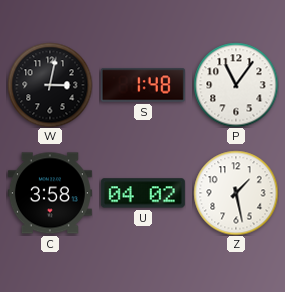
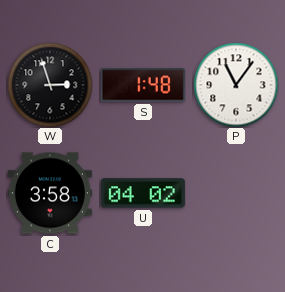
W: 3:02 -> 2:57
Z: 1:28 -> none
